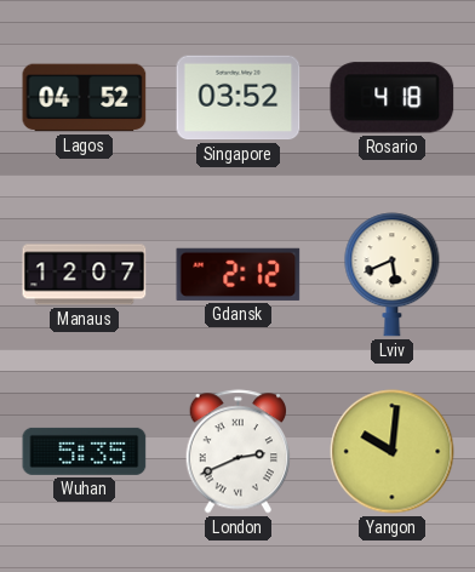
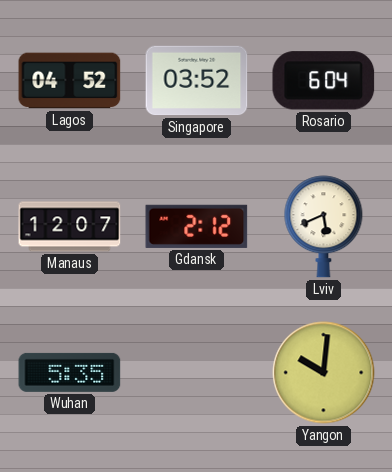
Rosario: 4:18 -> 6:04
London: 2:41 -> none
